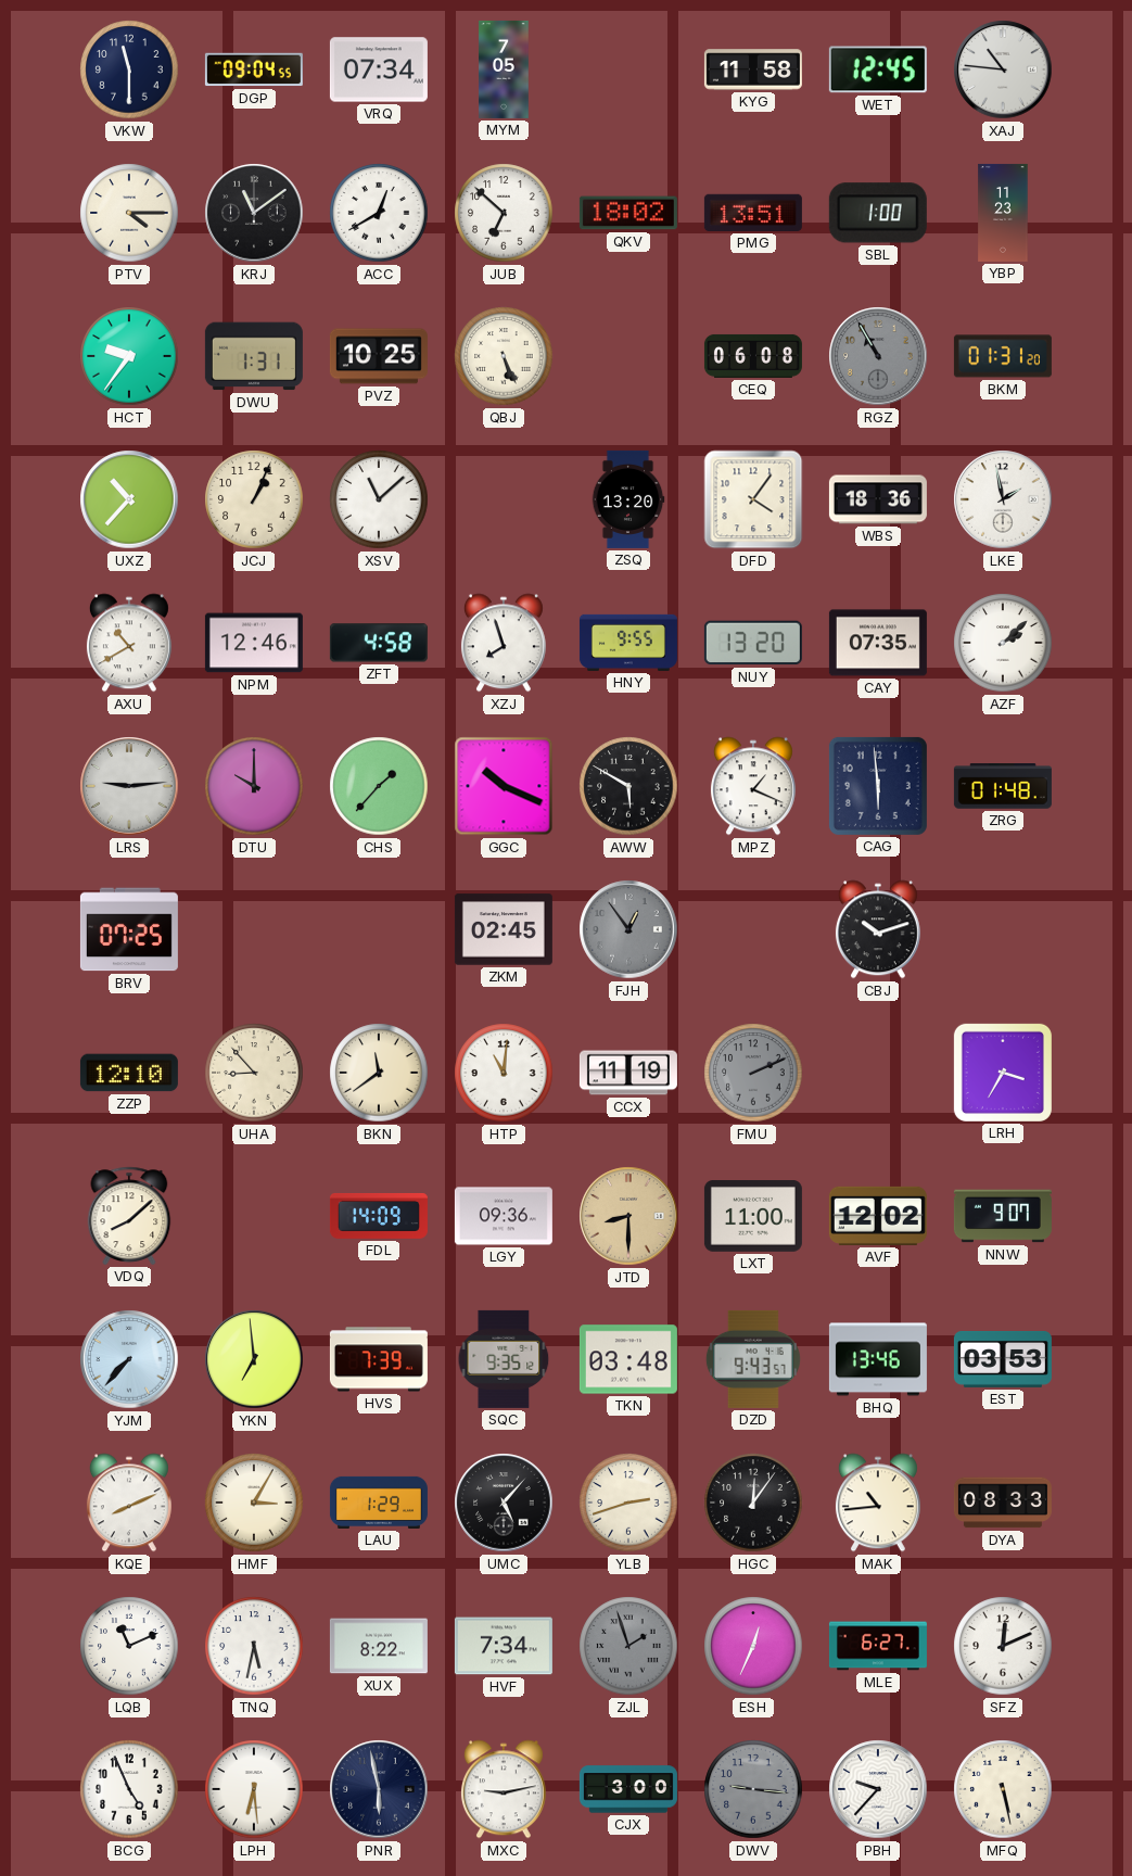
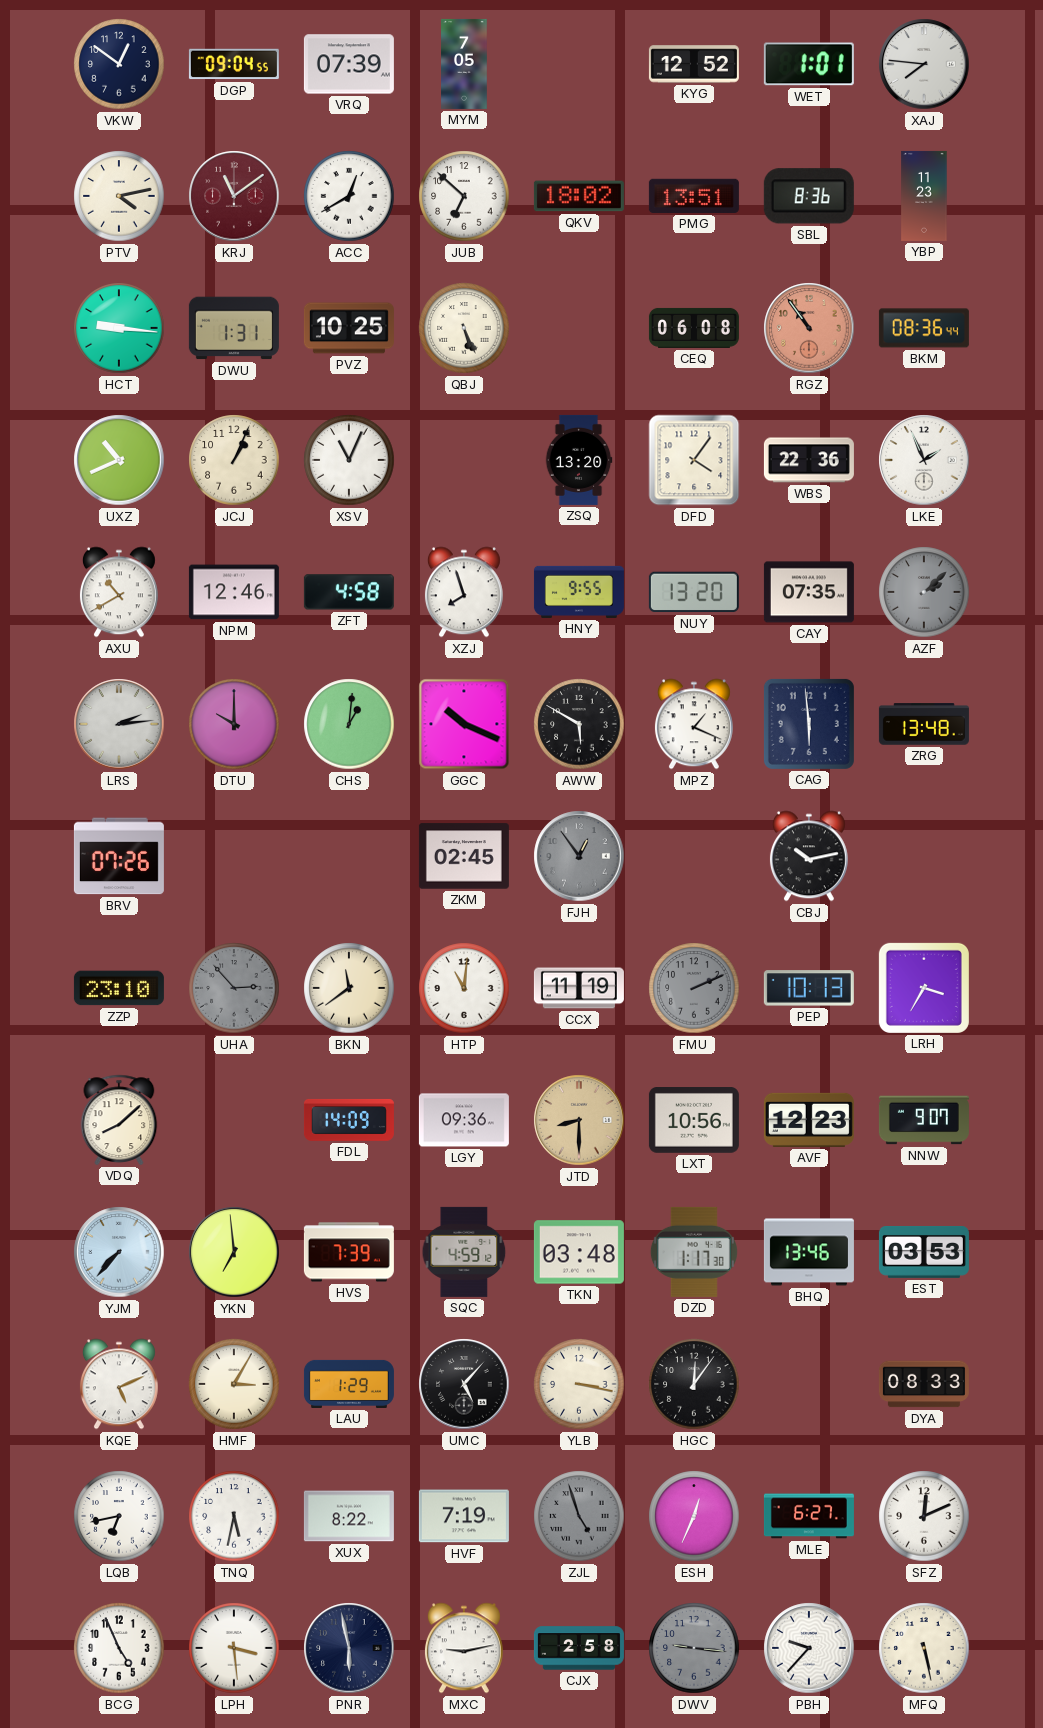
VKW: 11:30 -> 12:51
VRQ: 07:34 -> 07:39
KYG: 11:58 -> 12:52
WET: 12:45 -> 1:01
XAJ: 10:46 -> 7:46
PTV: 4:15 -> 4:13
KRJ dial: black -> burgundy
SBL: 1:00 -> 8:36
HCT: 9:36 -> 9:16
RGZ: 10:55 -> 10:54
RGZ dial: grey -> salmon
BKM: 01:31 -> 08:36
UXZ: 10:37 -> 10:41
XSV: 11:08 -> 11:04
WBS: 18:36 -> 22:36
LKE: 1:58 -> 1:56
AZF dial: white -> grey
LRS: 9:14 -> 2:14
CHS: 1:37 -> 1:01
ZRG: 01:48 -> 13:48
BRV: 07:25 -> 07:26
CBJ: 10:12 -> 10:13
ZZP: 12:10 -> 23:10
UHA: 8:53 -> 2:53
UHA dial: cream -> grey
PEP: none -> 10:13
LXT: 11:00 -> 10:56
AVF: 12:02 -> 12:23
SQC: 9:35 -> 4:59
DZD: 9:43 -> 1:17
KQE: 8:11 -> 5:11
YLB: 2:42 -> 3:17
MAK: 10:44 -> none
LQB: 11:11 -> 6:43
HVF: 7:34 -> 7:19
ZJL: 1:57 -> 4:57
LPH: 6:29 -> 3:29
CJX: 3:00 -> 2:58
